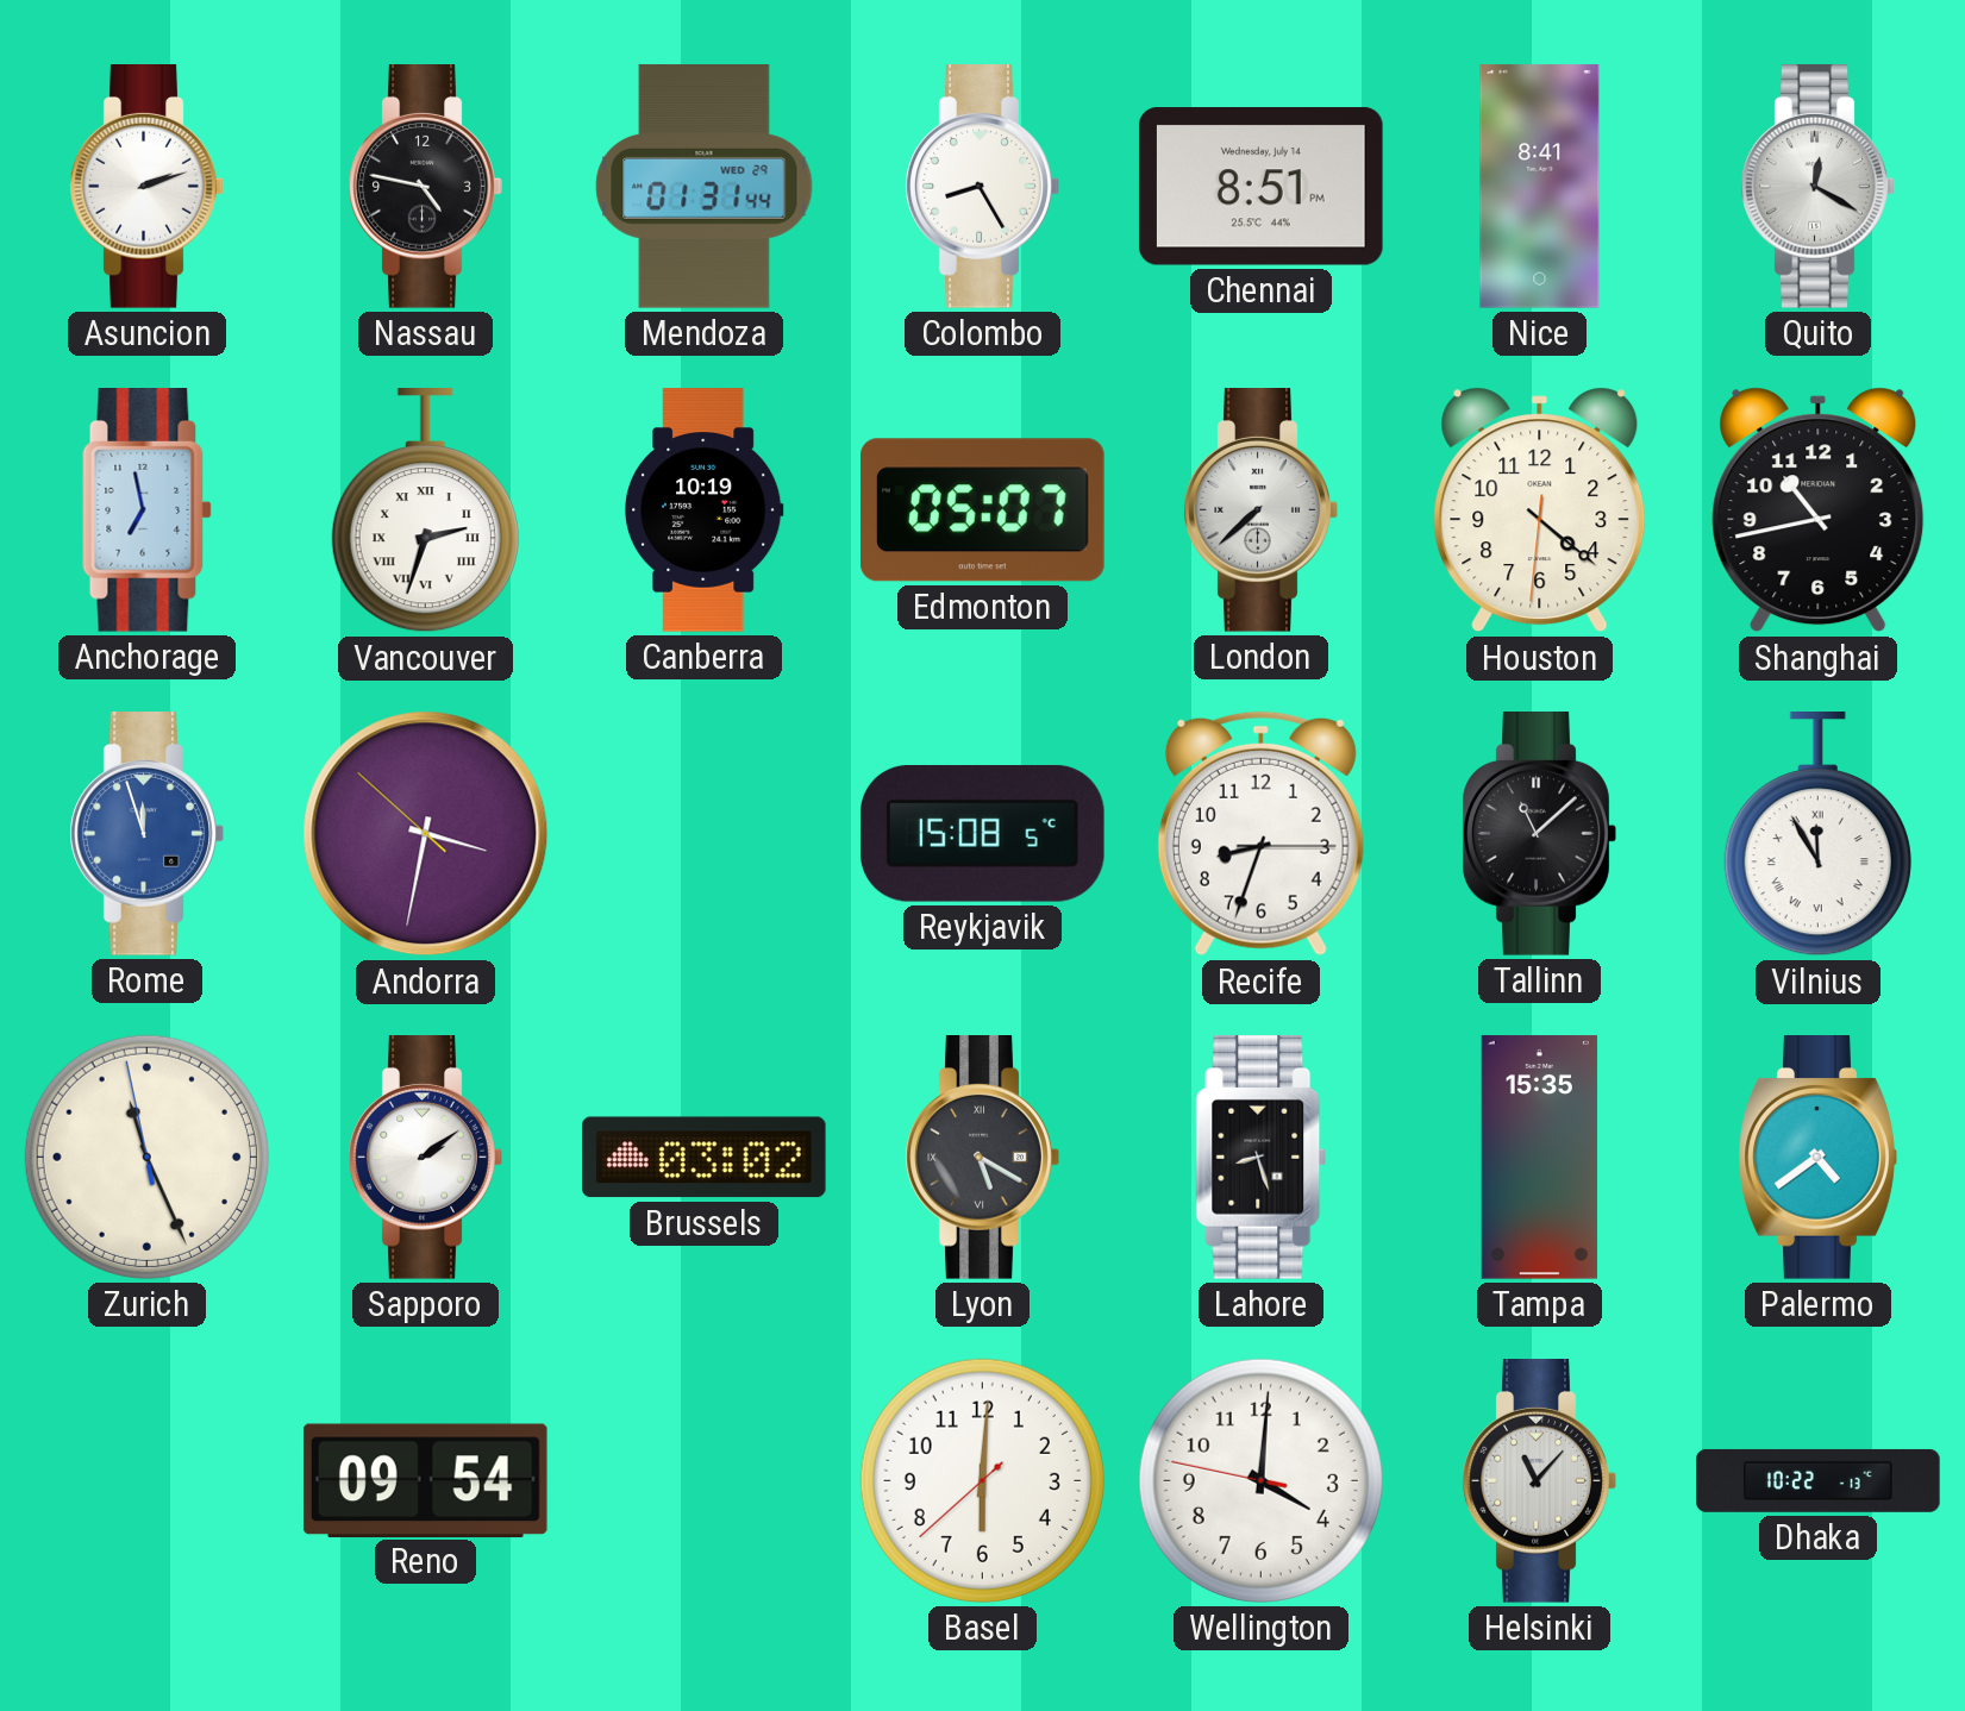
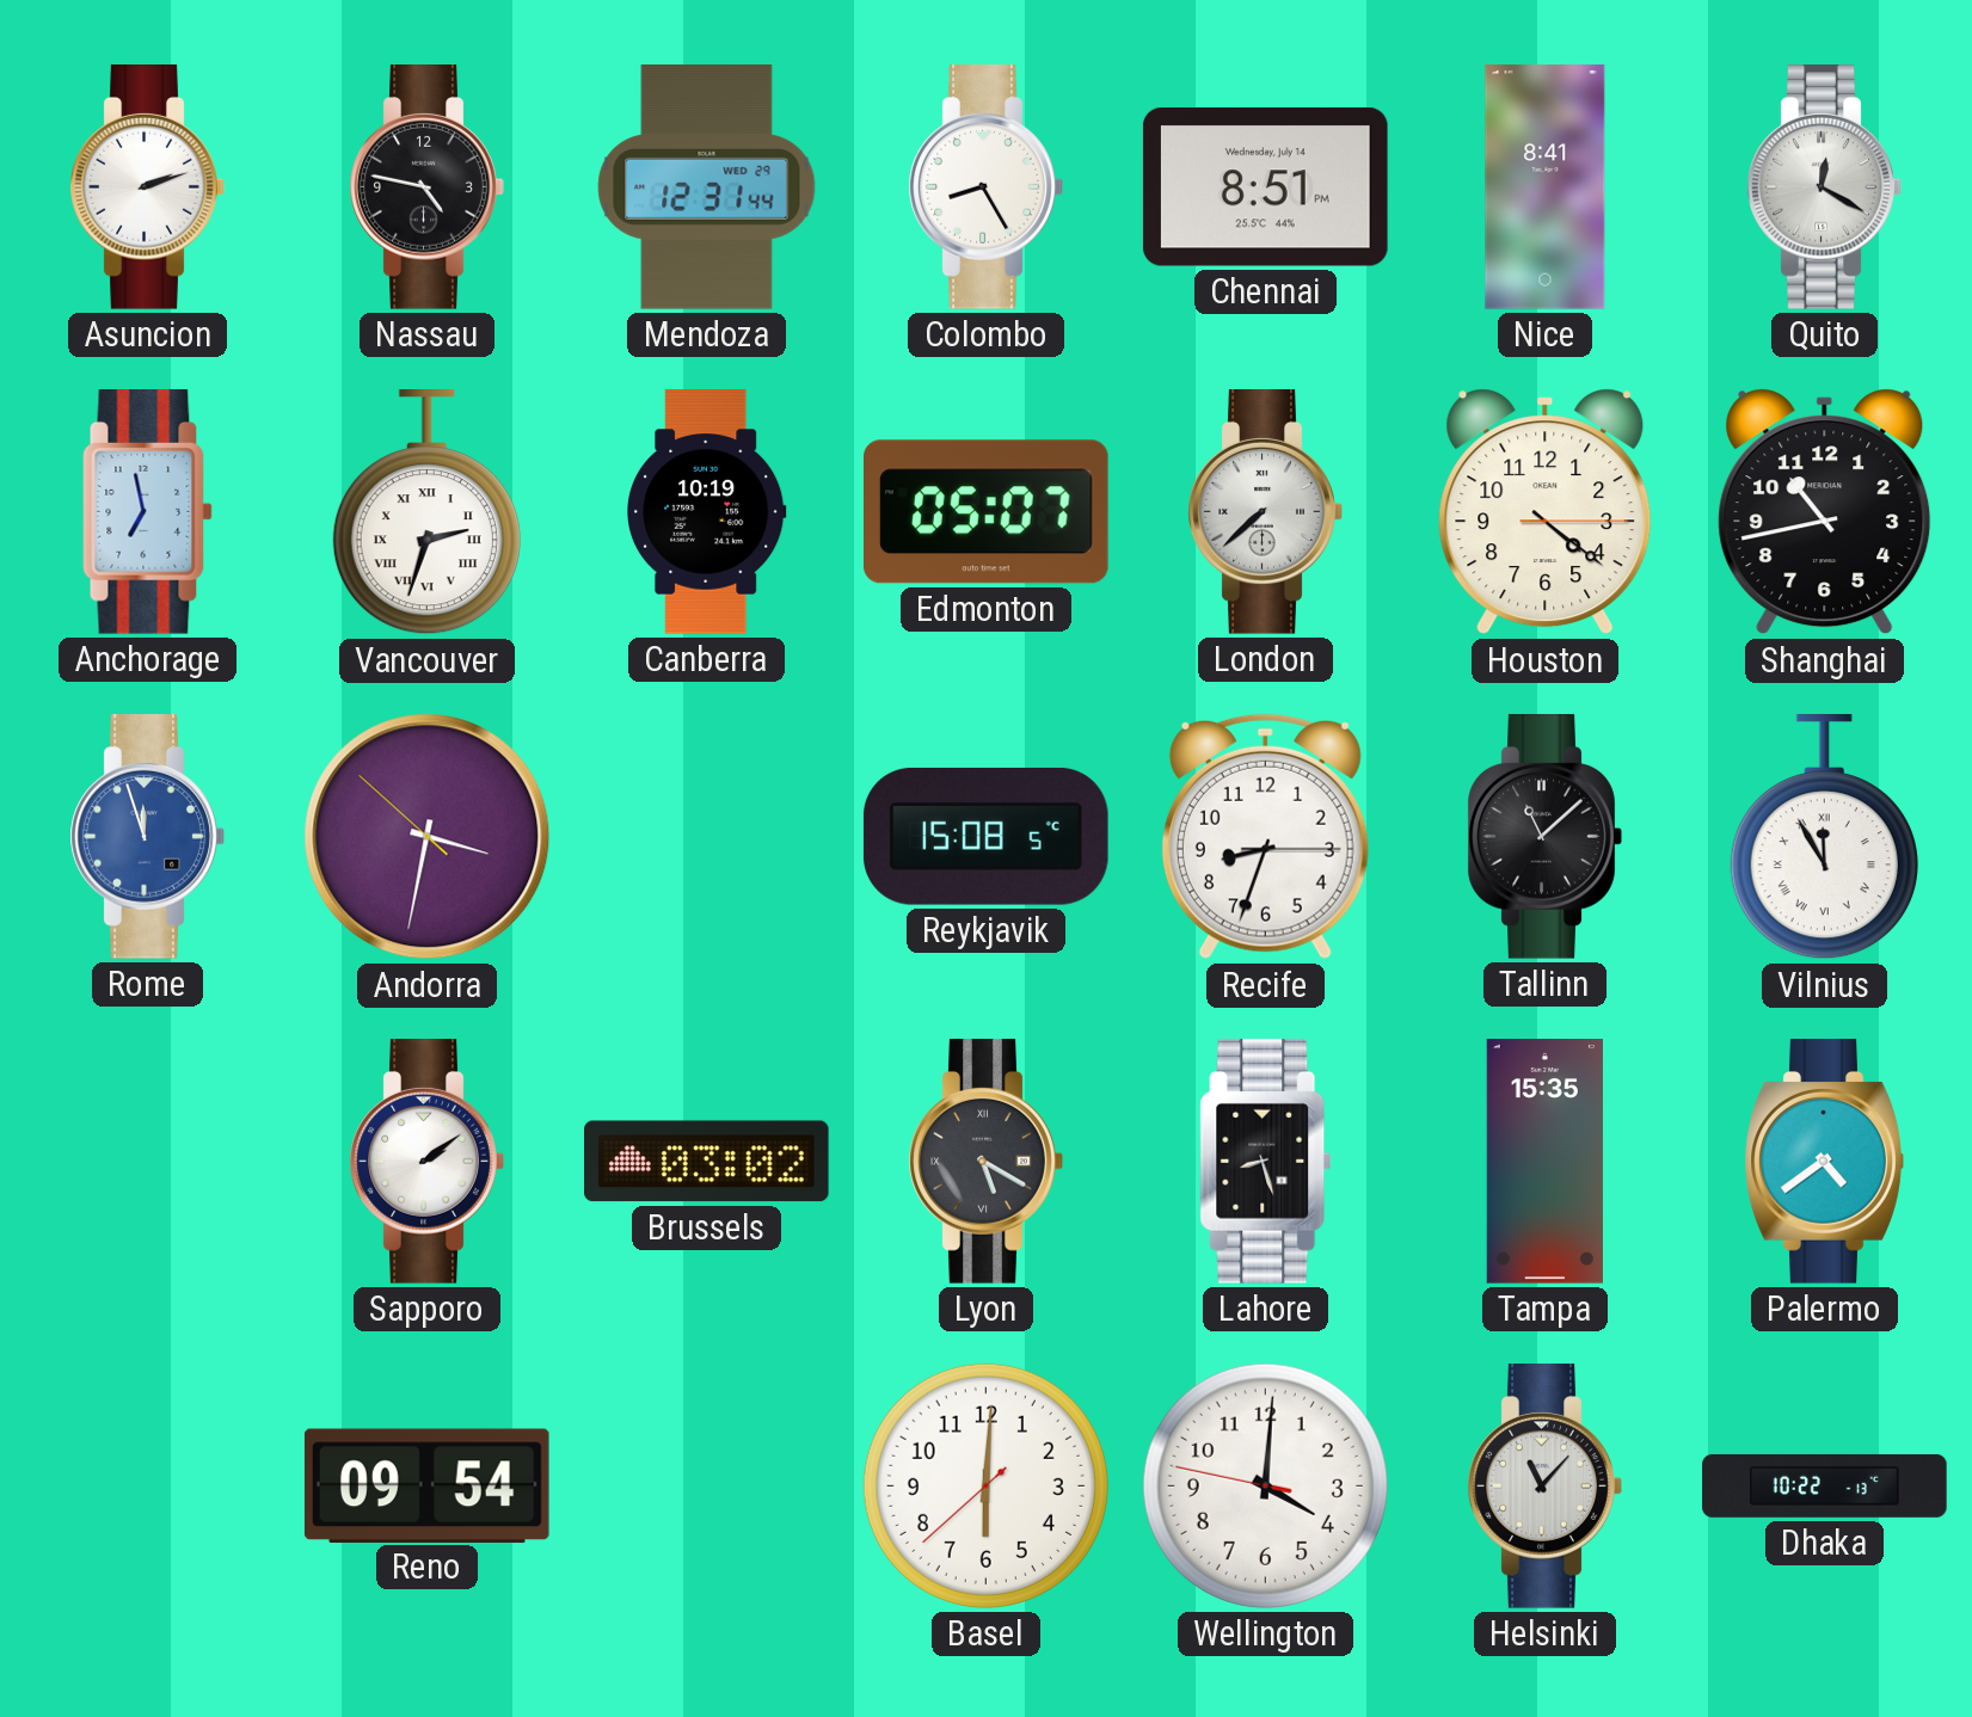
Mendoza: 01:31 -> 12:31
Houston: 4:21:31 -> 4:21:15
Zurich: 11:25 -> none
